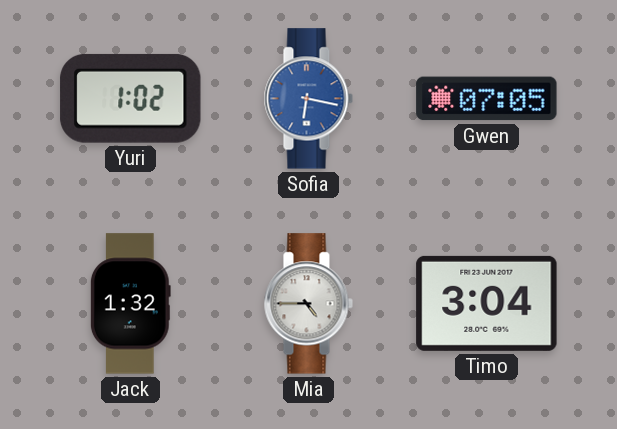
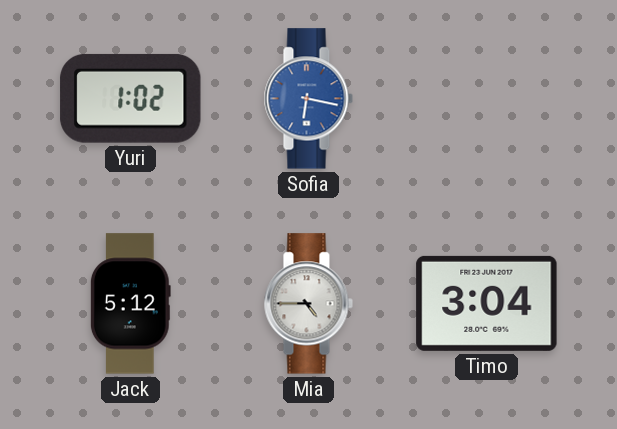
Gwen: 07:05 -> none
Jack: 1:32 -> 5:12
